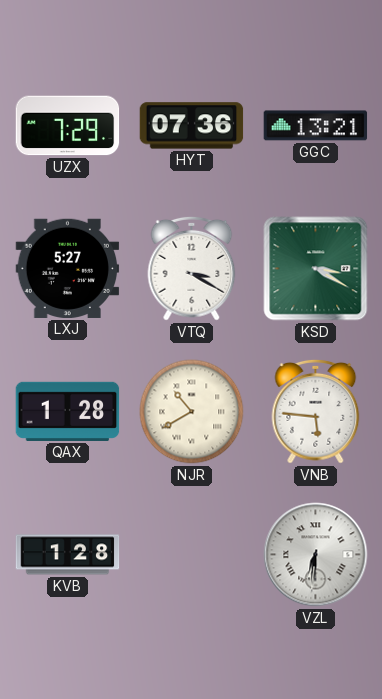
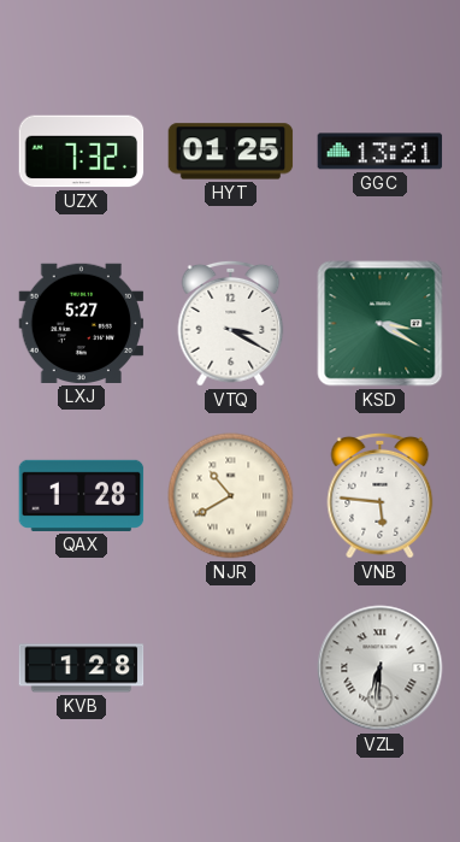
UZX: 7:29 -> 7:32
HYT: 07:36 -> 01:25
